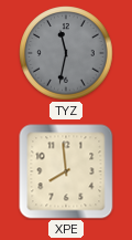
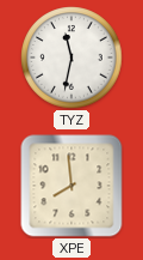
TYZ dial: grey -> white
